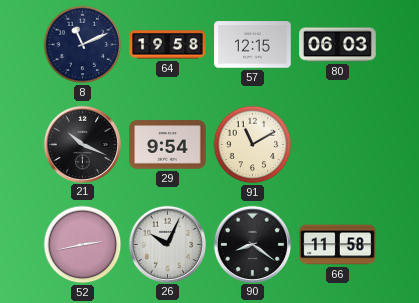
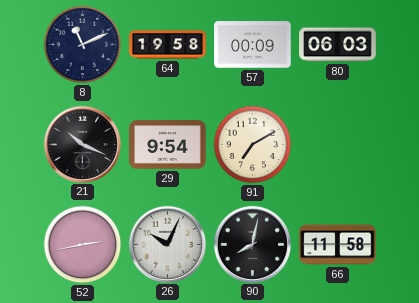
57: 12:15 -> 00:09
91: 11:10 -> 7:10
90: 8:21 -> 8:02
